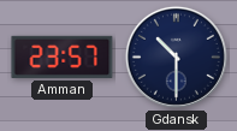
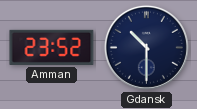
Amman: 23:57 -> 23:52
